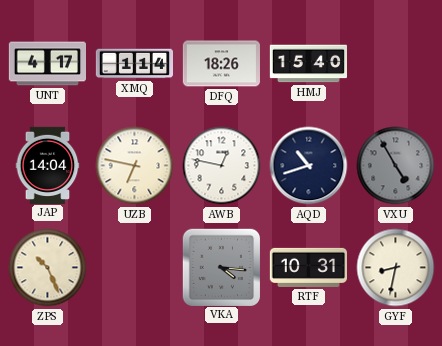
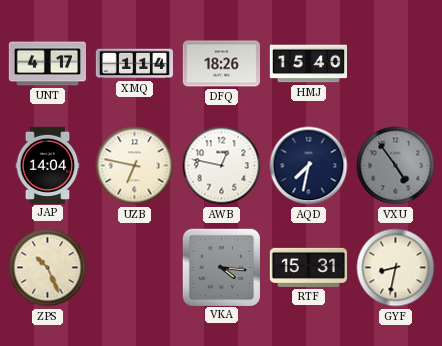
AQD: 10:42 -> 7:32
VXU: 4:55 -> 4:54
RTF: 10:31 -> 15:31
